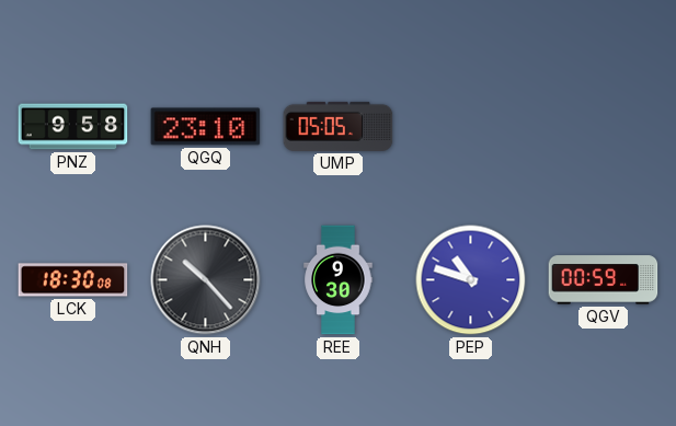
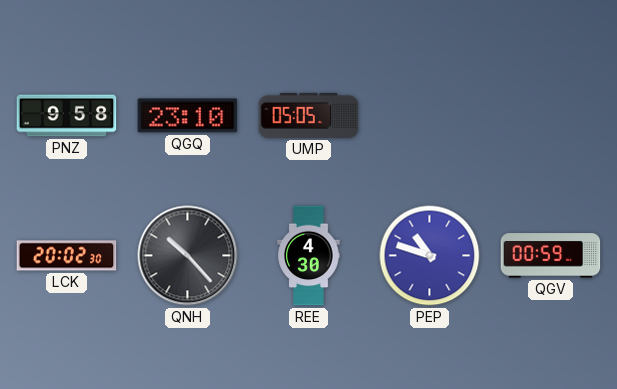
LCK: 18:30 -> 20:02
REE: 9:30 -> 4:30
